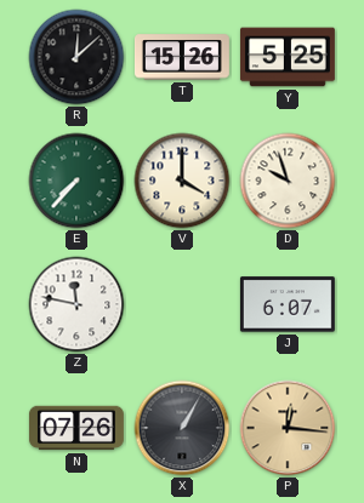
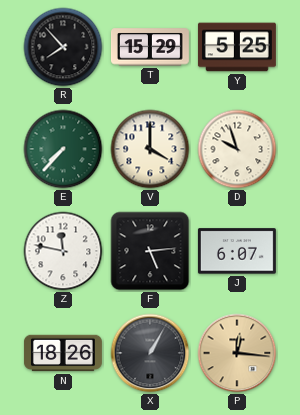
R: 12:08 -> 7:53
T: 15:26 -> 15:29
F: none -> 5:14
N: 07:26 -> 18:26
